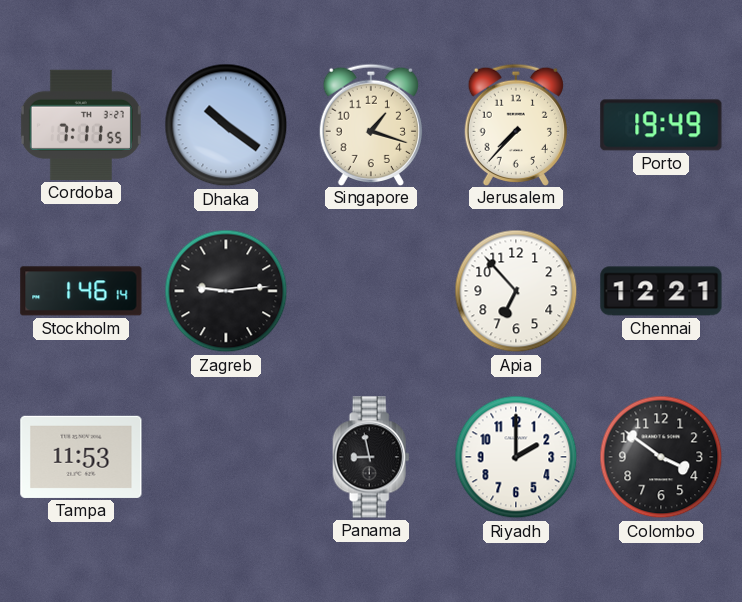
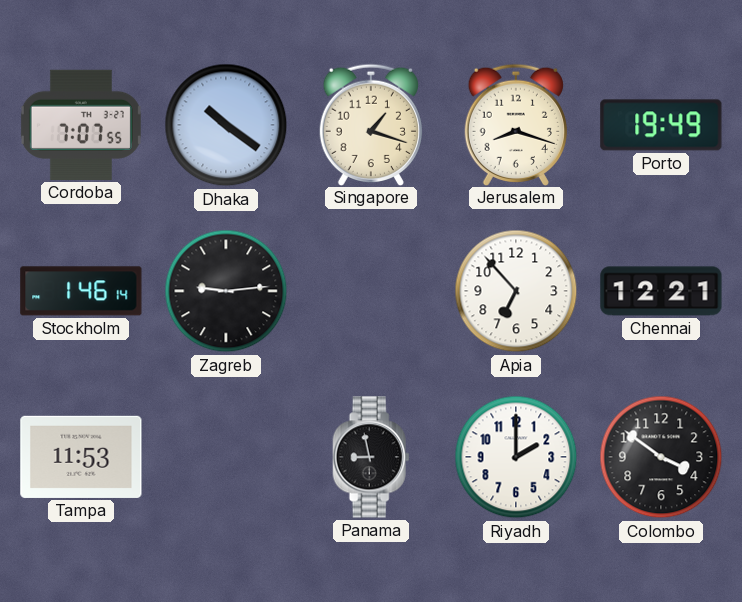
Cordoba: 7:11 -> 7:07
Jerusalem: 7:37 -> 8:18
